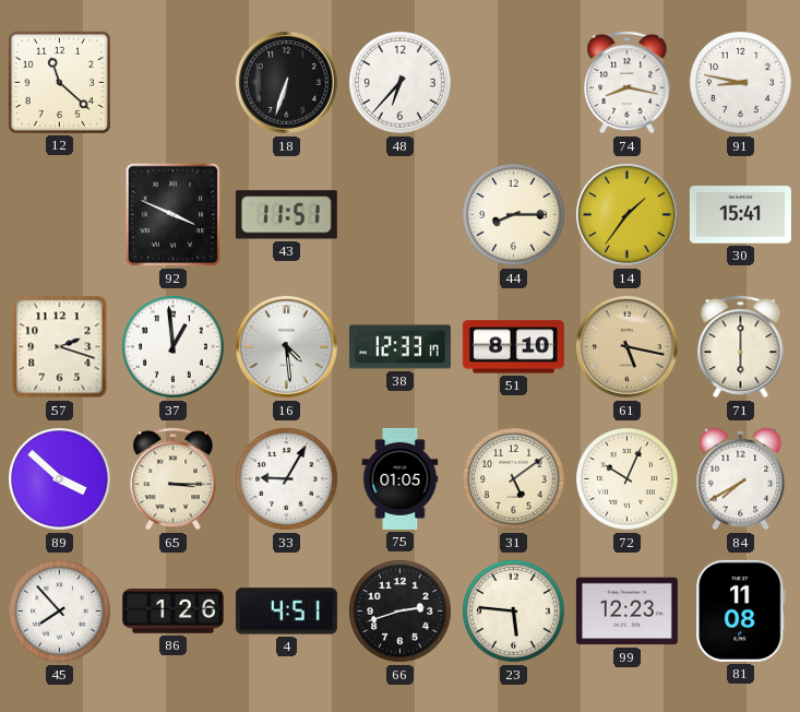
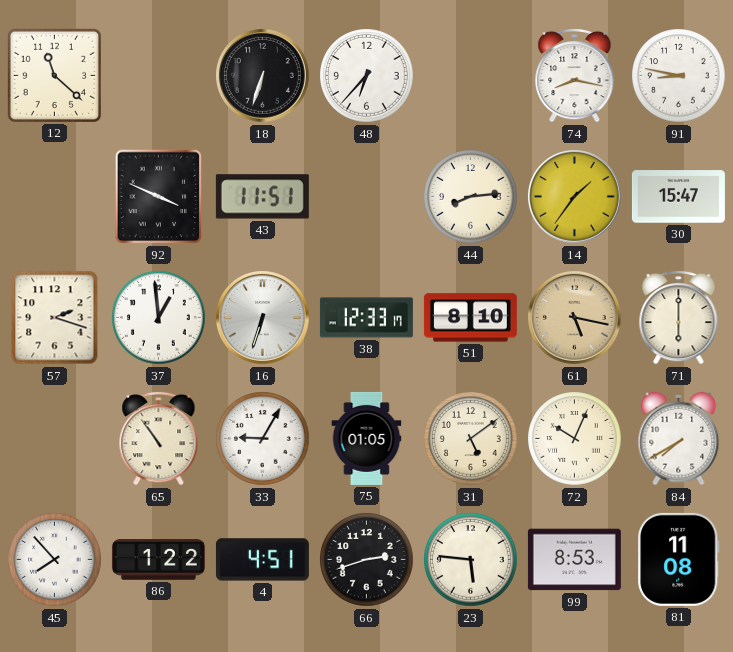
44: 8:15 -> 8:14
30: 15:41 -> 15:47
16: 4:29 -> 6:33
89: 3:52 -> none
65: 3:15 -> 10:54
86: 1:26 -> 1:22
99: 12:23 -> 8:53
